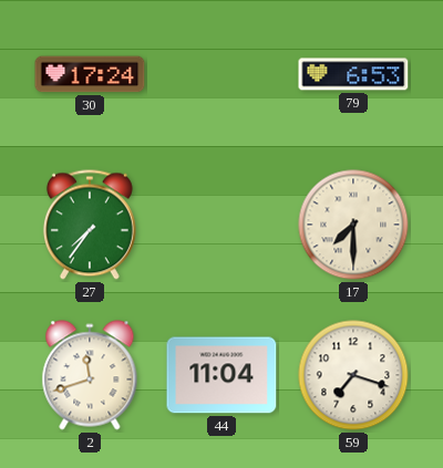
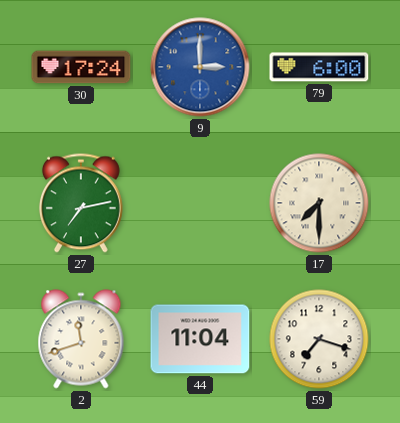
9: none -> 3:00
79: 6:53 -> 6:00
27: 7:36 -> 7:13
